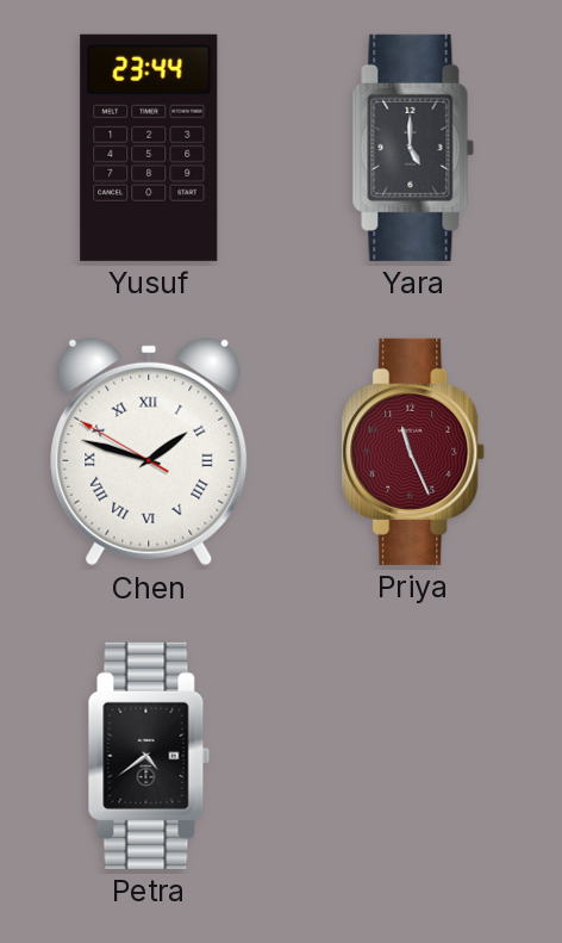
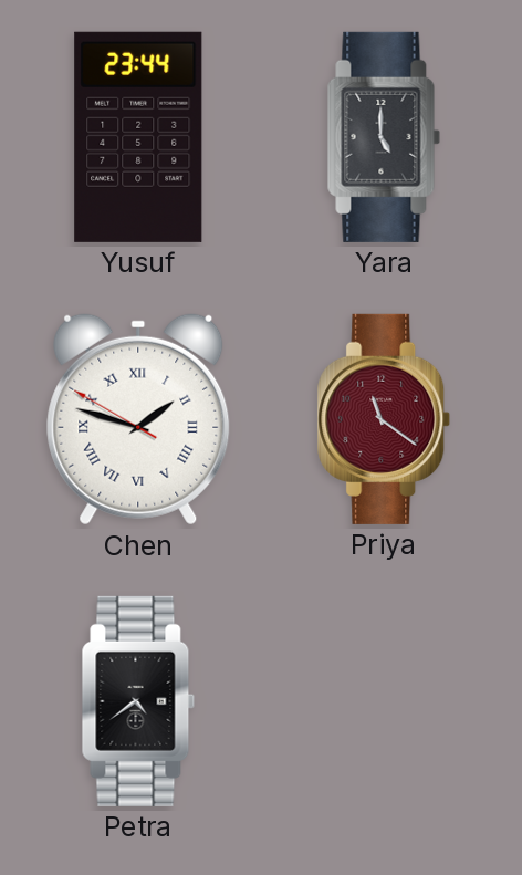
Priya: 11:26 -> 11:21
